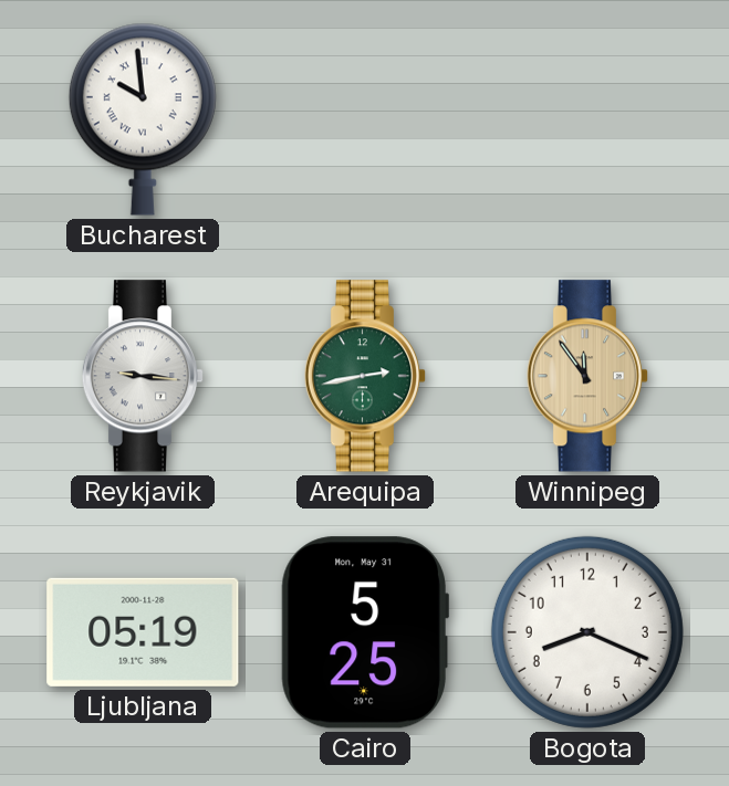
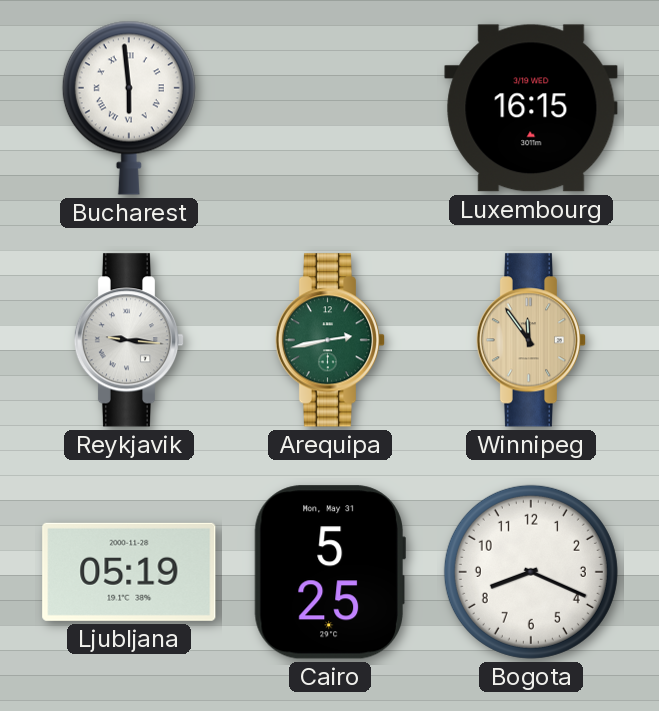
Bucharest: 9:59 -> 5:59
Luxembourg: none -> 16:15
